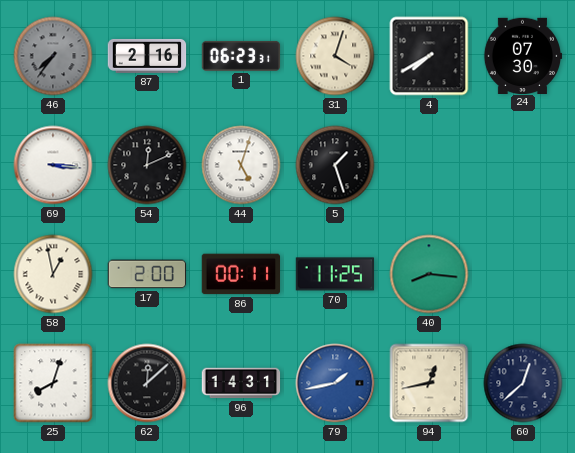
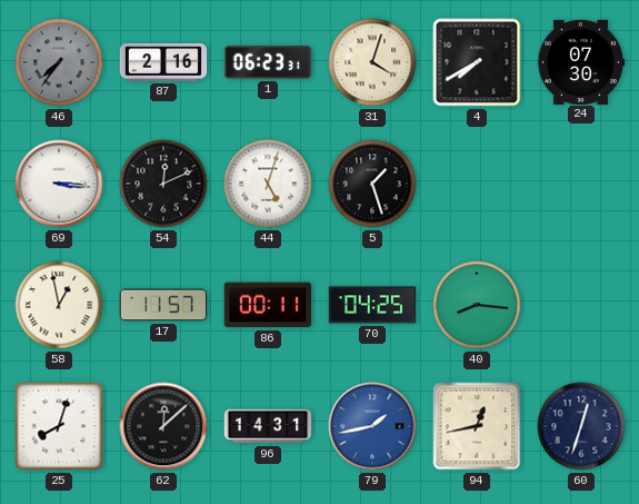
17: 2:00 -> 11:57
70: 11:25 -> 04:25
60: 12:38 -> 12:33
